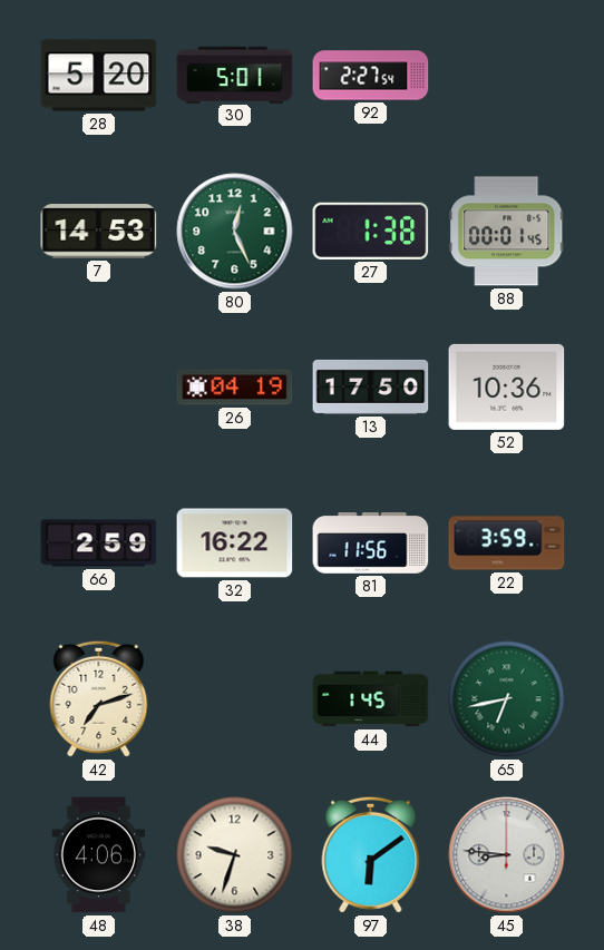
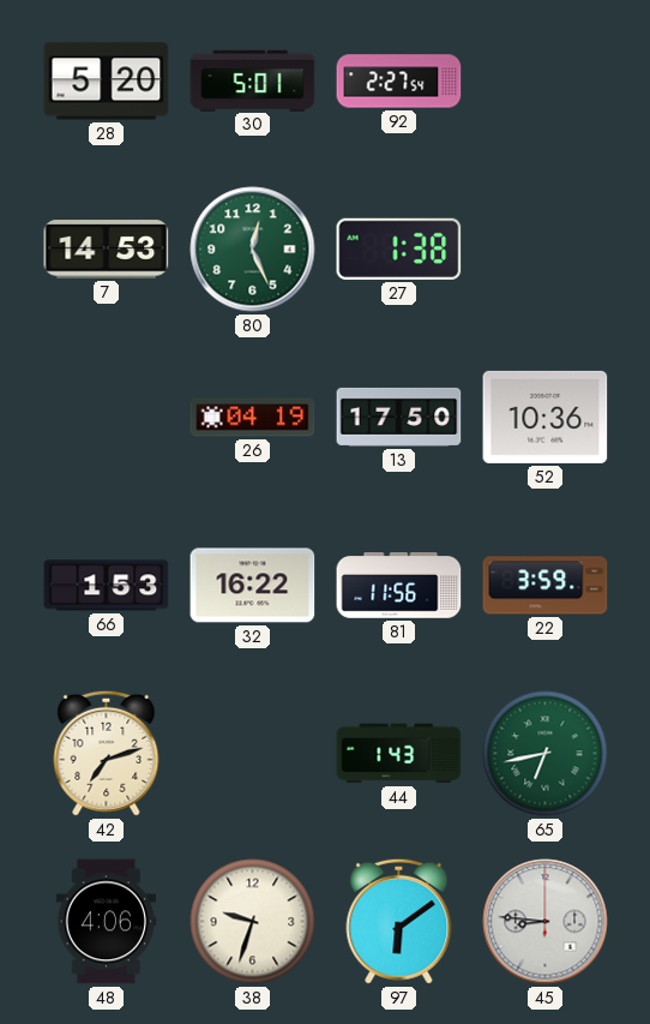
88: 00:01 -> none
66: 2:59 -> 1:53
44: 1:45 -> 1:43
